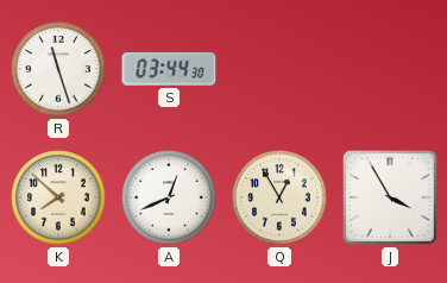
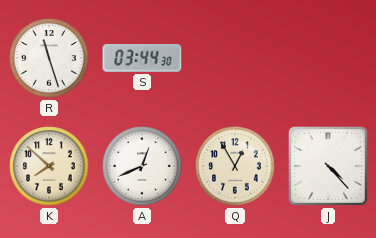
J: 3:55 -> 4:23
